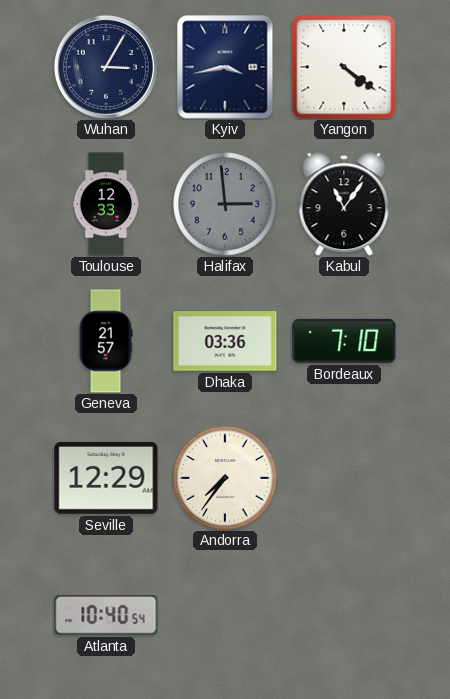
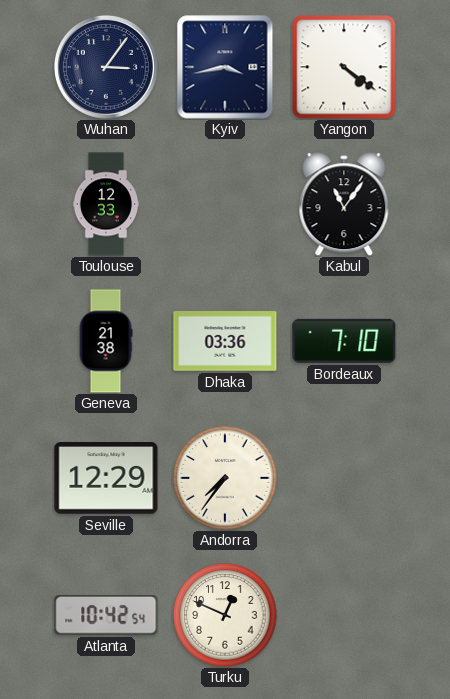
Wuhan: 3:05 -> 3:06
Halifax: 2:59 -> none
Geneva: 21:57 -> 21:38
Atlanta: 10:40 -> 10:42
Turku: none -> 12:49
